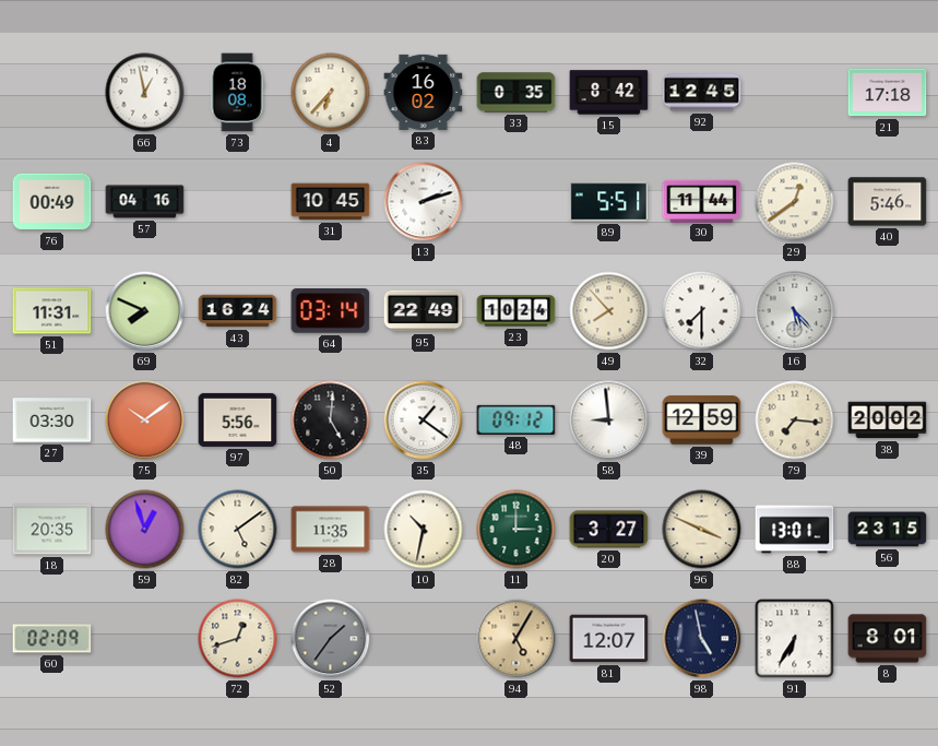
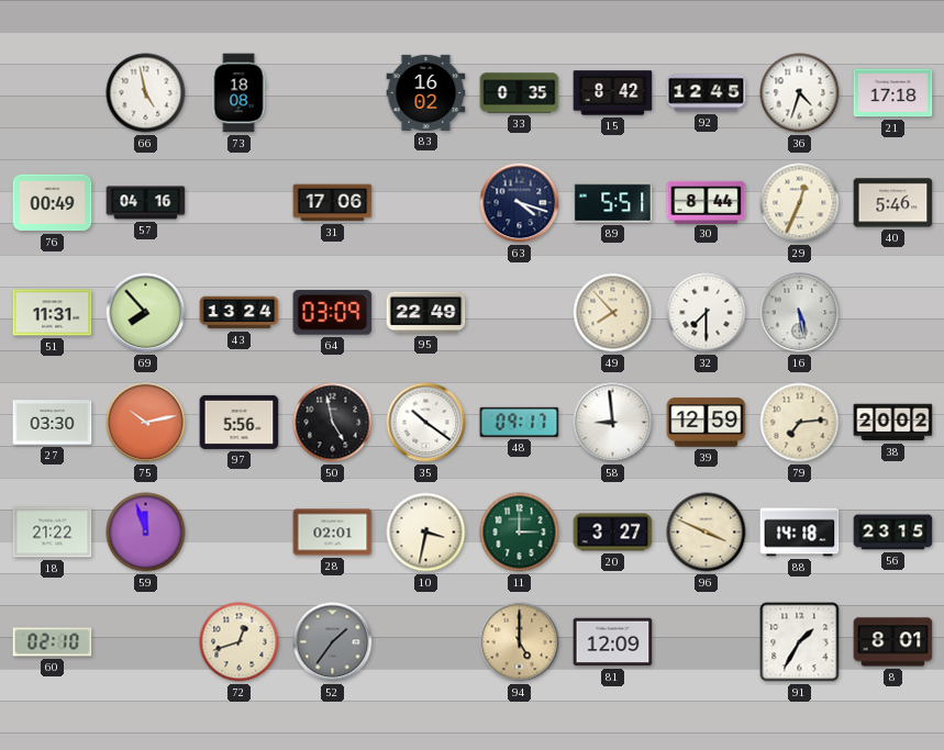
66: 12:58 -> 4:58
4: 6:37 -> none
36: none -> 4:33
31: 10:45 -> 17:06
13: 2:12 -> none
63: none -> 4:18
30: 11:44 -> 8:44
29: 12:39 -> 12:34
69: 7:49 -> 7:53
43: 16:24 -> 13:24
64: 03:14 -> 03:09
23: 10:24 -> none
16: 5:23 -> 5:28
75: 10:09 -> 10:13
50: 5:01 -> 4:58
35: 1:21 -> 10:21
48: 09:12 -> 09:17
79: 7:16 -> 7:14
18: 20:35 -> 21:22
59: 12:57 -> 11:57
82: 5:09 -> none
28: 11:35 -> 02:01
10: 10:32 -> 3:32
88: 13:01 -> 14:18
60: 02:09 -> 02:10
94: 5:05 -> 5:00
81: 12:07 -> 12:09
98: 4:58 -> none
91: 6:35 -> 1:35
